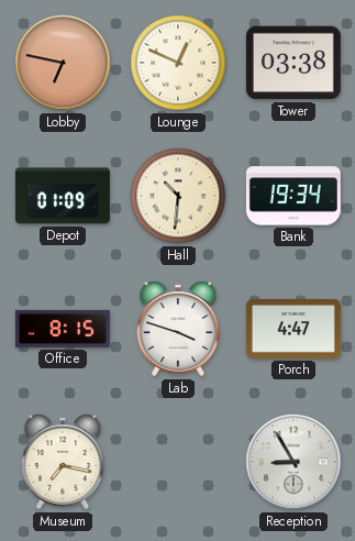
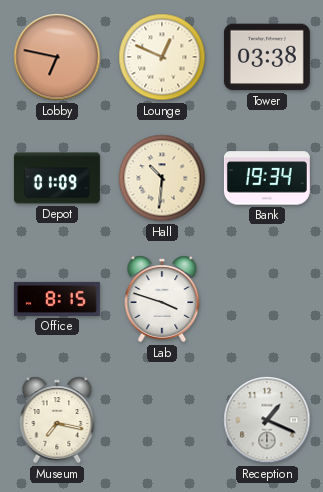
Porch: 4:47 -> none
Reception: 8:55 -> 1:19
